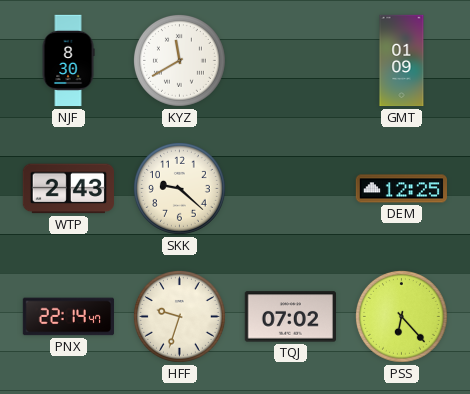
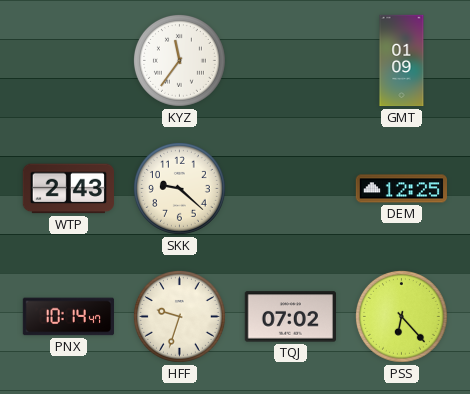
NJF: 8:30 -> none
KYZ: 11:40 -> 11:36
PNX: 22:14 -> 10:14
